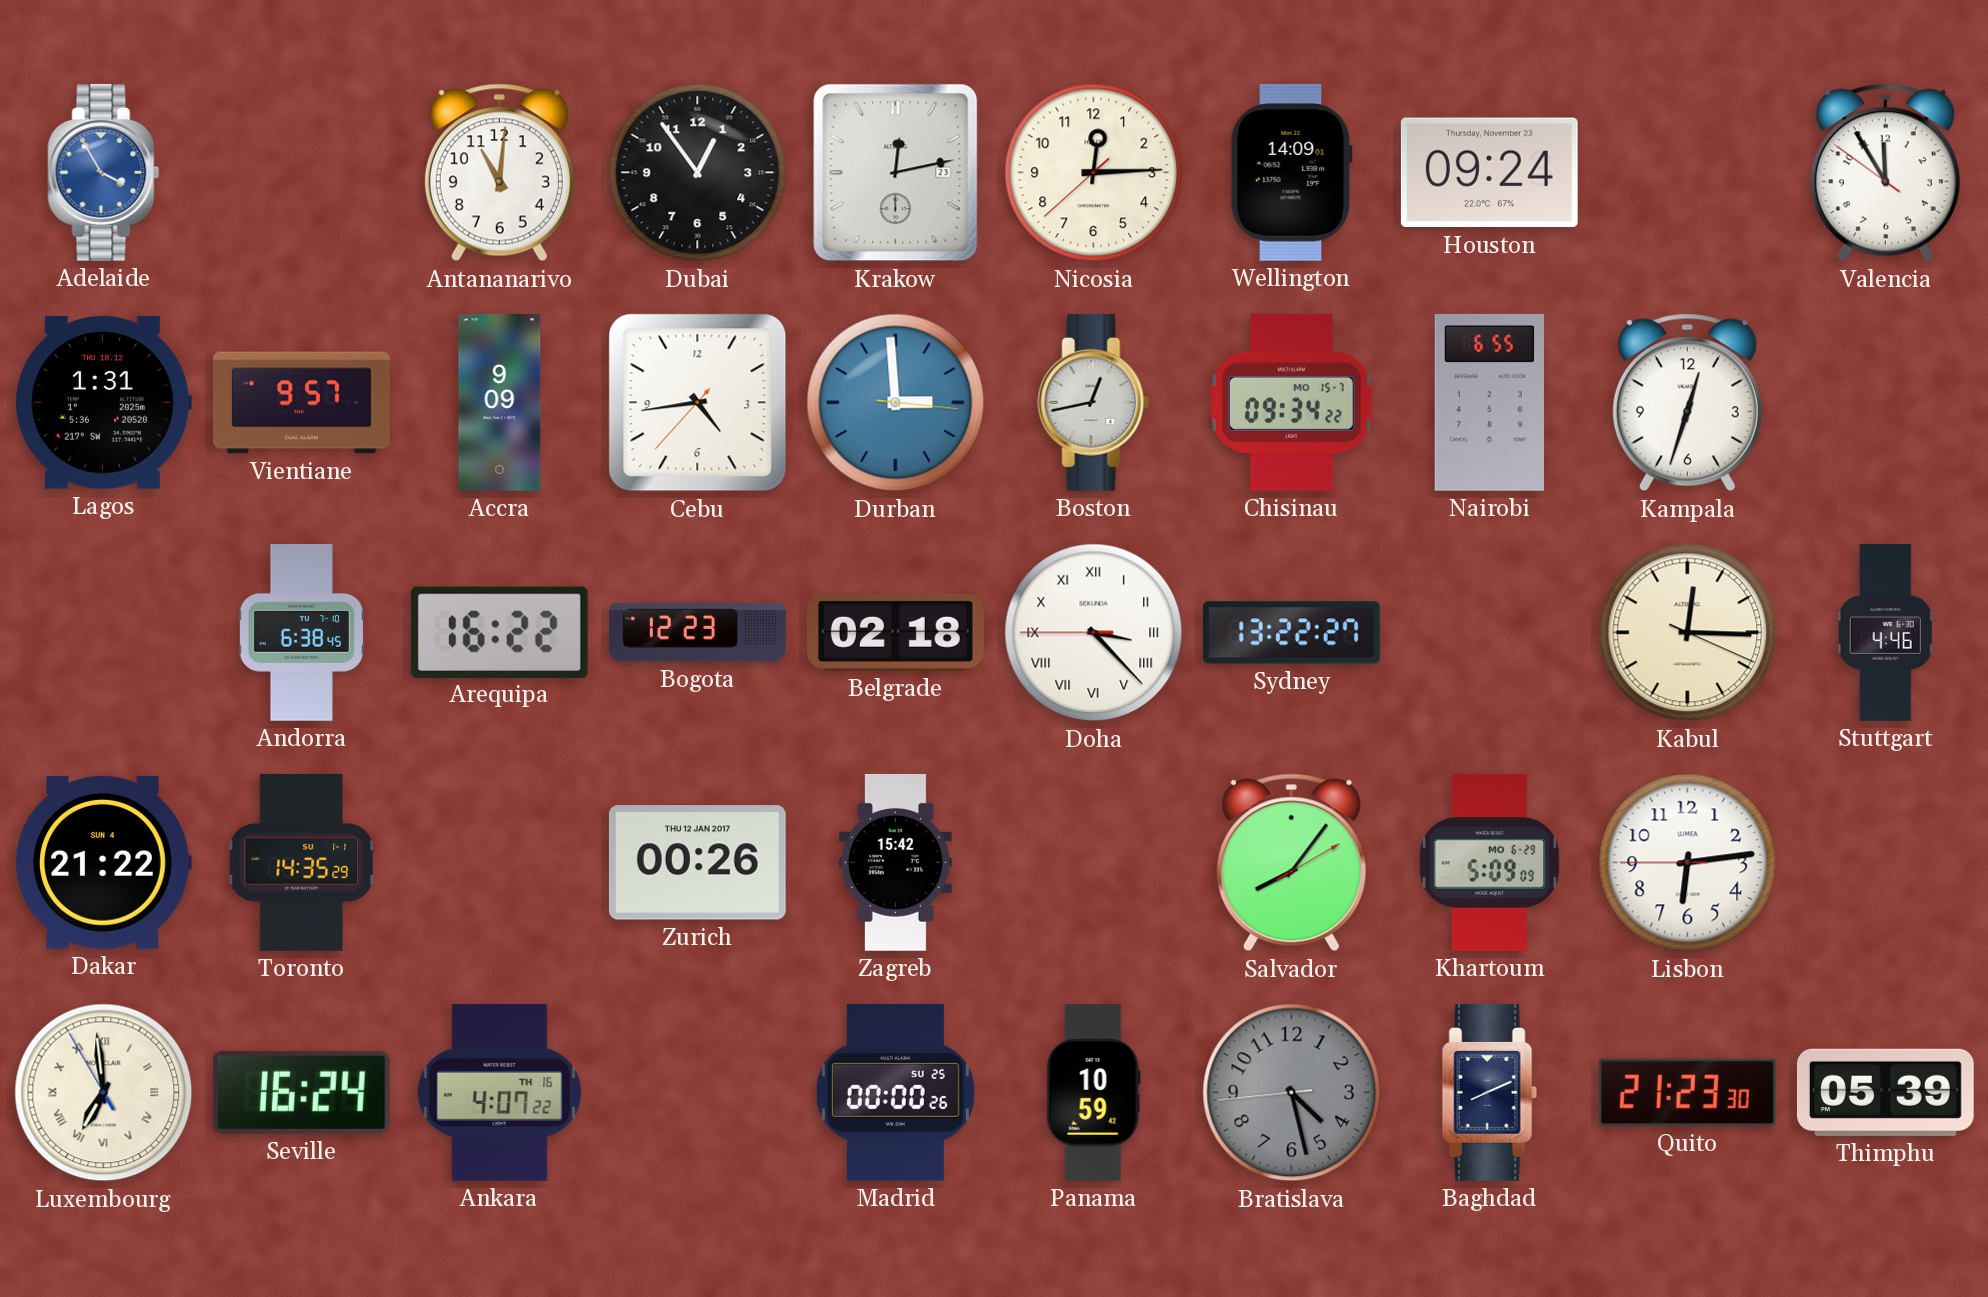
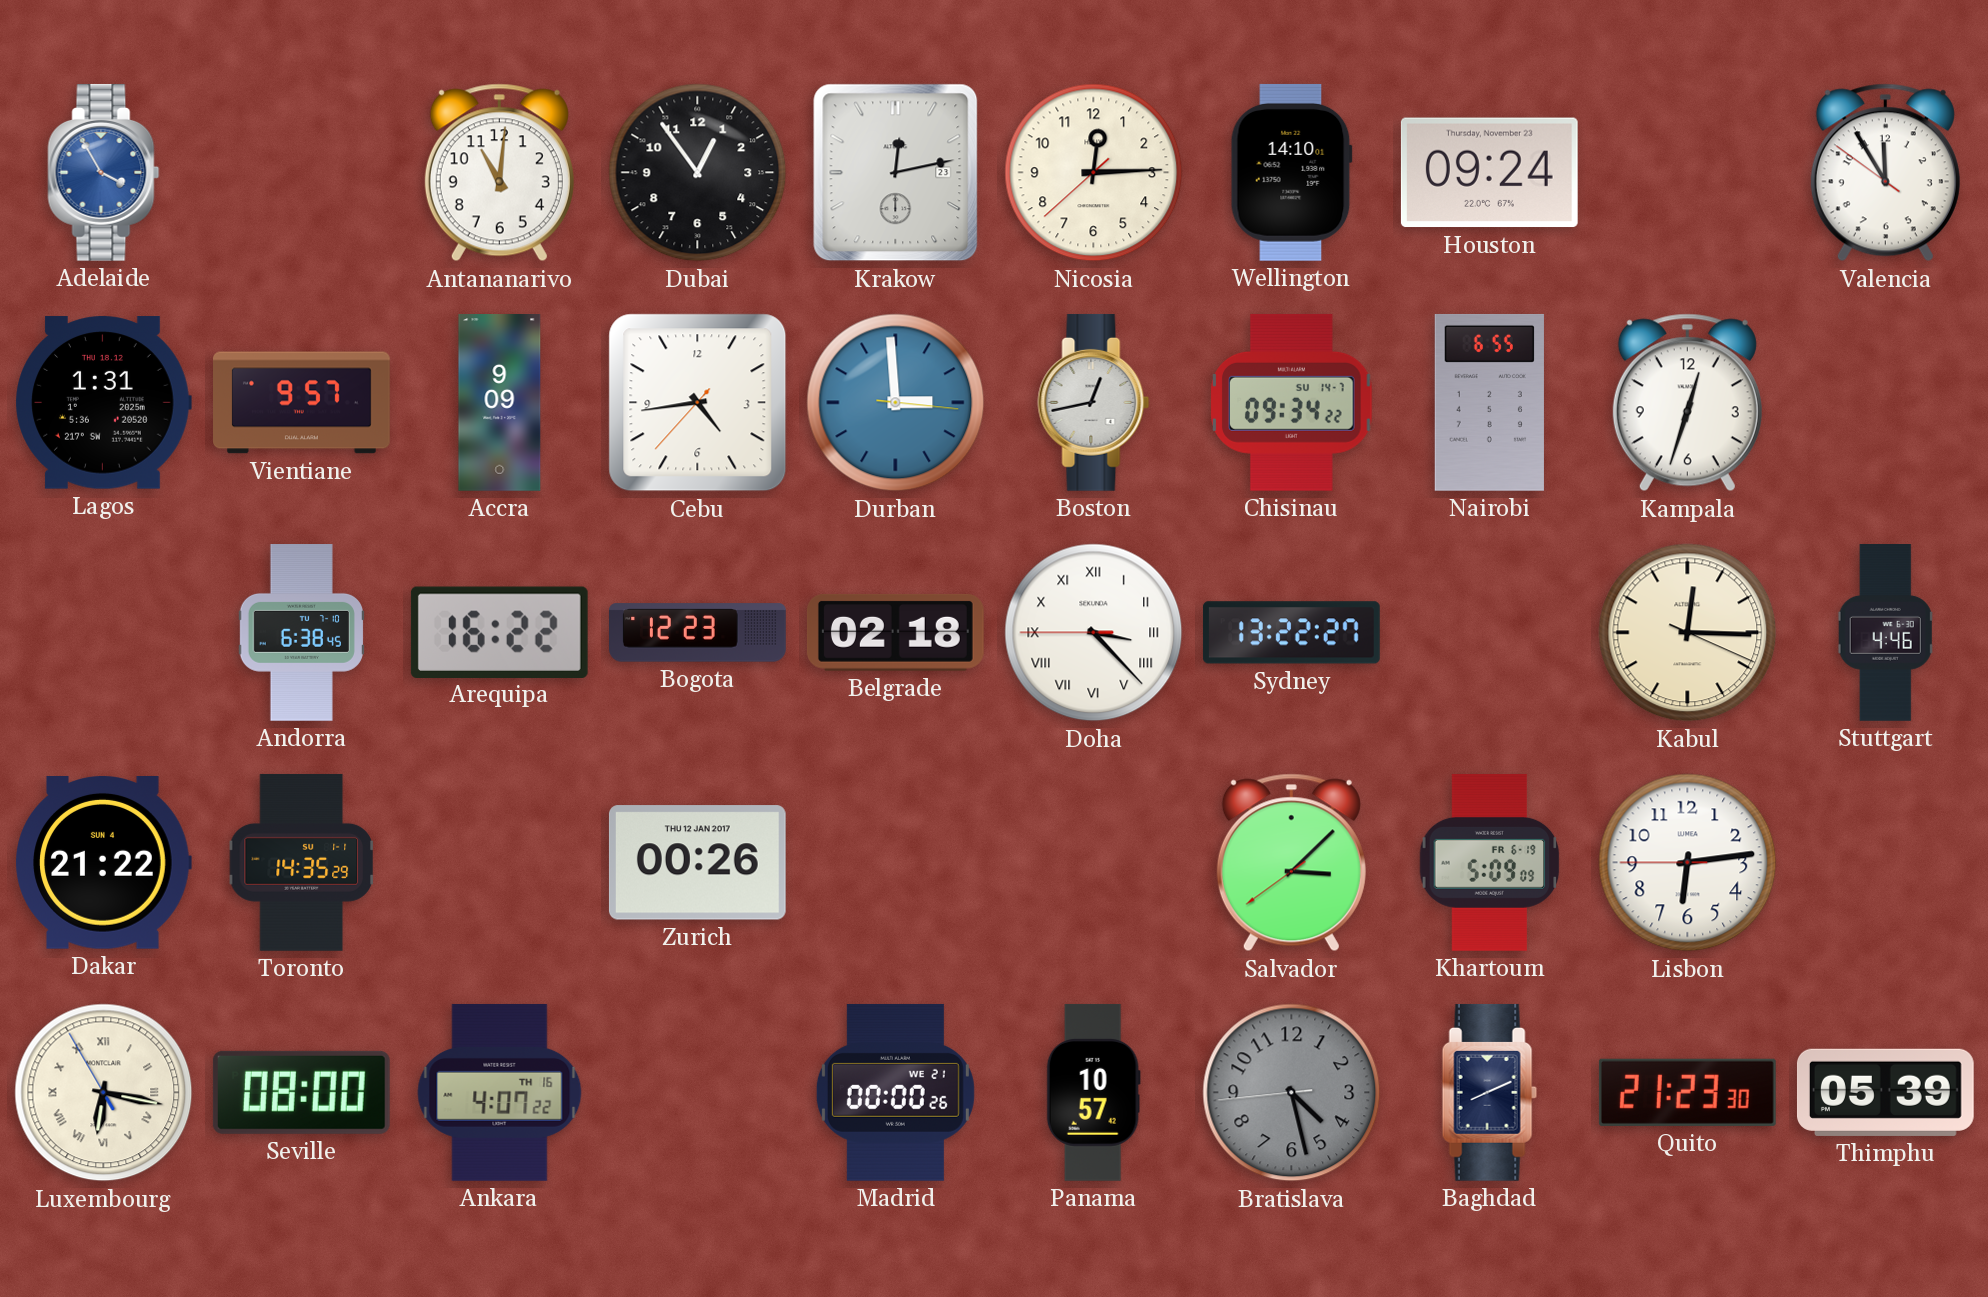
Wellington: 14:09 -> 14:10
Chisinau date: MO 15-7 -> SU 14-7
Zagreb: 15:42 -> none
Salvador: 8:06 -> 3:07
Khartoum date: MO 6-29 -> FR 6-19
Luxembourg: 6:58 -> 6:16
Seville: 16:24 -> 08:00
Madrid date: SU 25 -> WE 21
Panama: 10:59 -> 10:57
